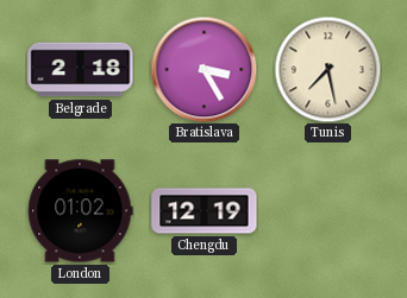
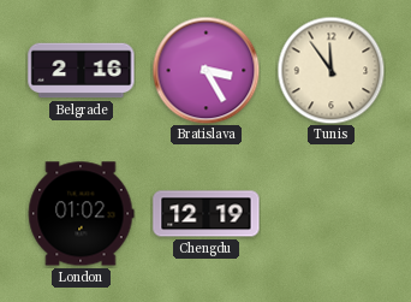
Belgrade: 2:18 -> 2:16
Tunis: 7:28 -> 11:54
